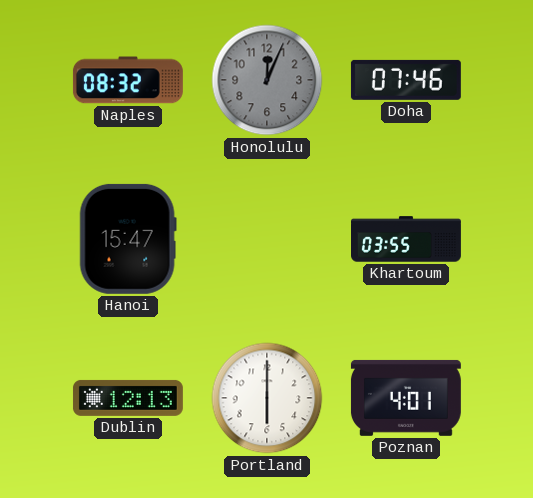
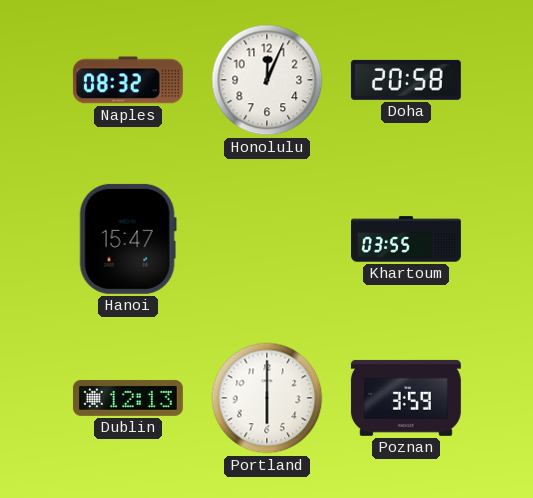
Honolulu dial: grey -> white
Doha: 07:46 -> 20:58
Poznan: 4:01 -> 3:59
